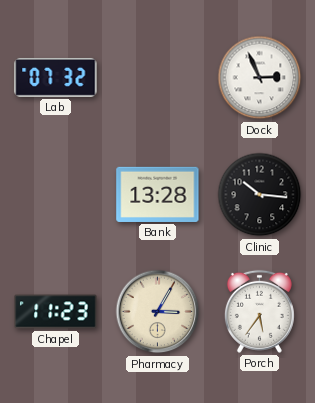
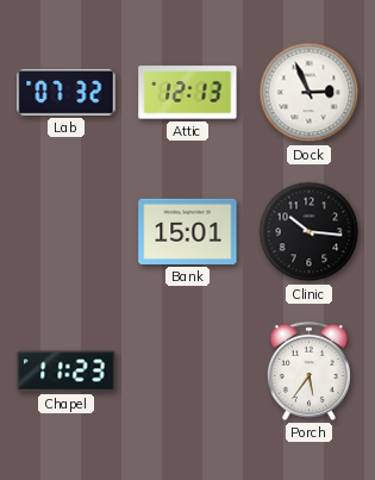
Attic: none -> 12:13
Bank: 13:28 -> 15:01
Pharmacy: 3:05 -> none
